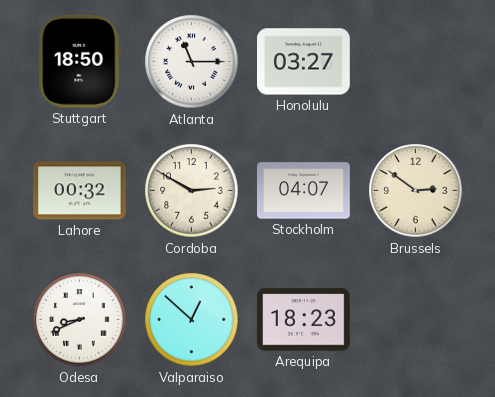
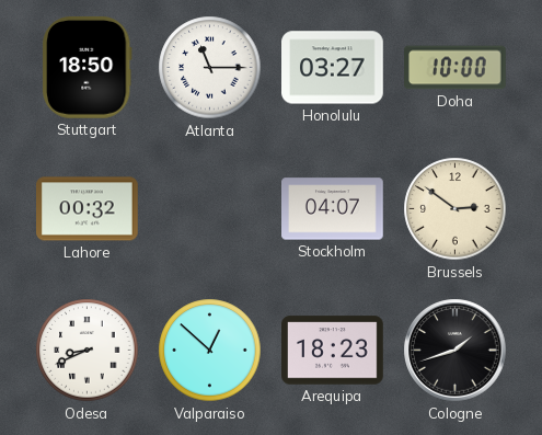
Doha: none -> 10:00
Cordoba: 2:50 -> none
Cologne: none -> 1:42
